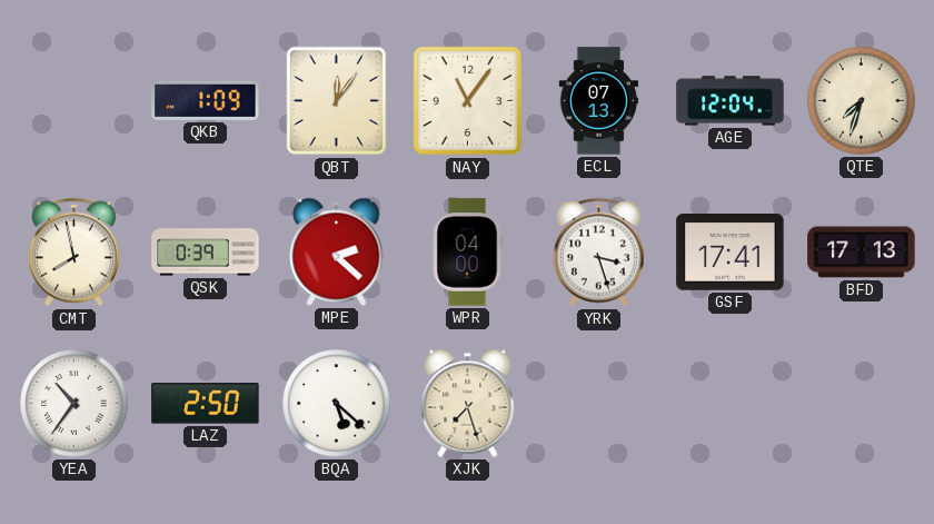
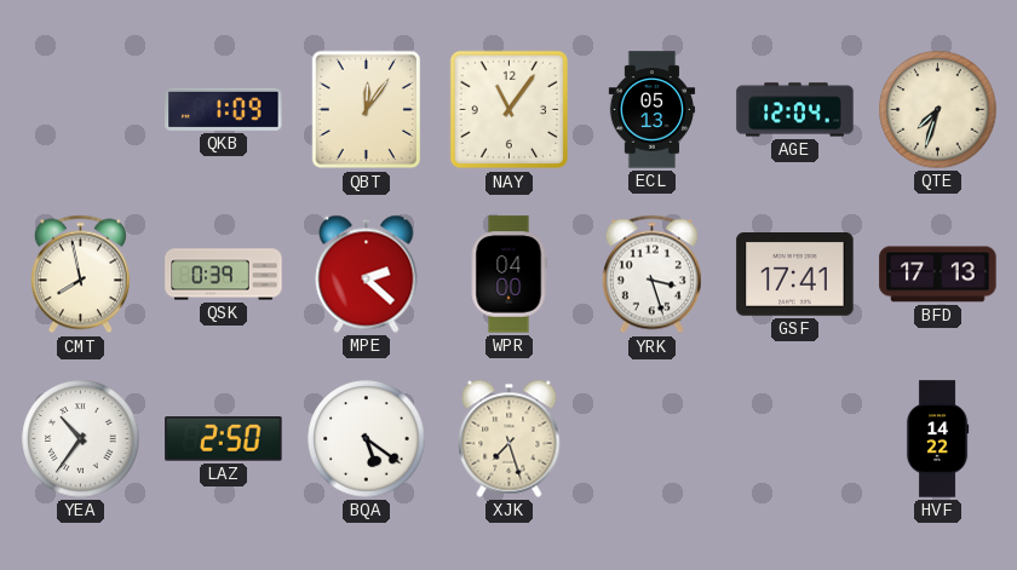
ECL: 07:13 -> 05:13
BQA: 5:22 -> 5:21
HVF: none -> 14:22
